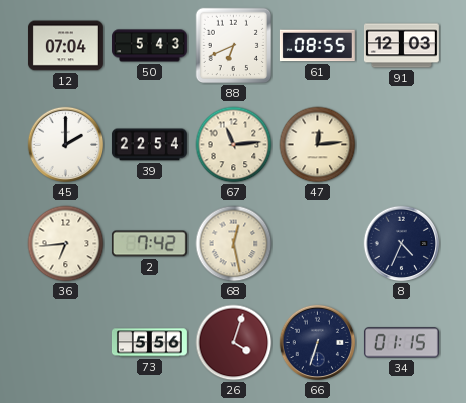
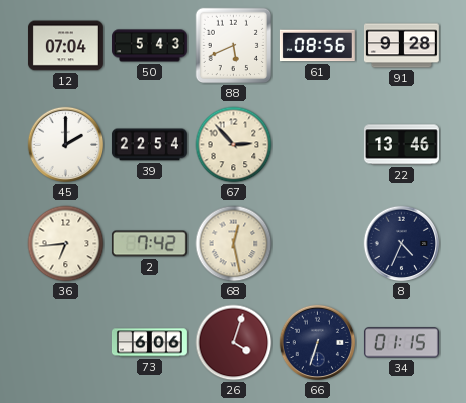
88: 6:41 -> 5:41
61: 08:55 -> 08:56
91: 12:03 -> 9:28
67: 11:14 -> 2:53
47: 12:14 -> none
22: none -> 13:46
73: 5:56 -> 6:06
